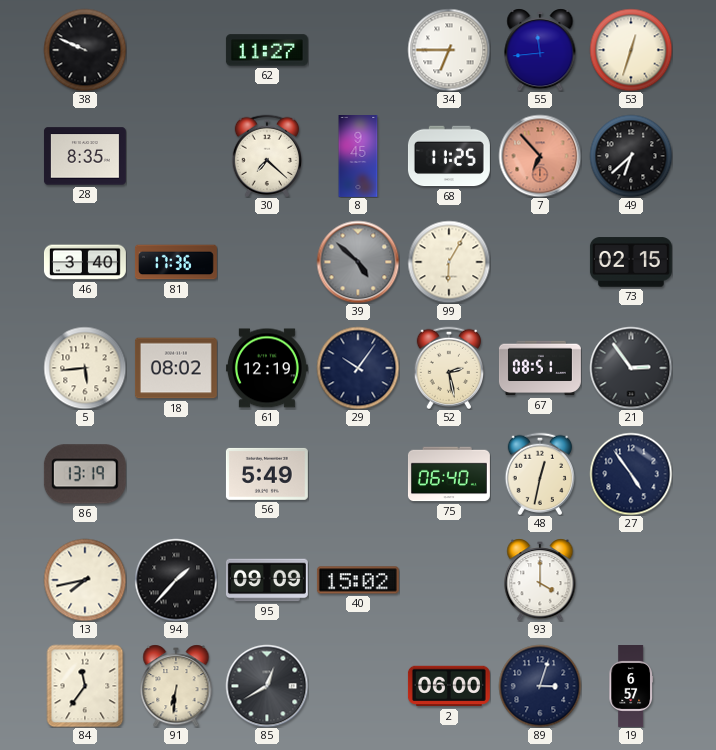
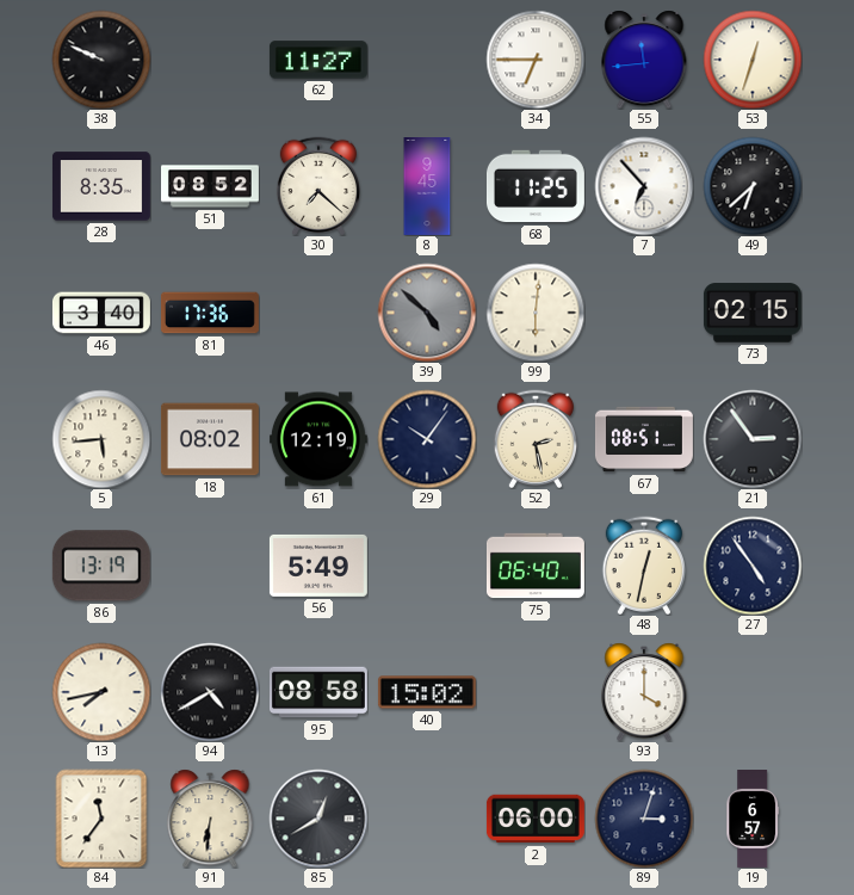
51: none -> 08:52
7 dial: salmon -> white
99: 6:05 -> 6:01
94: 1:37 -> 4:40
95: 09:09 -> 08:58
